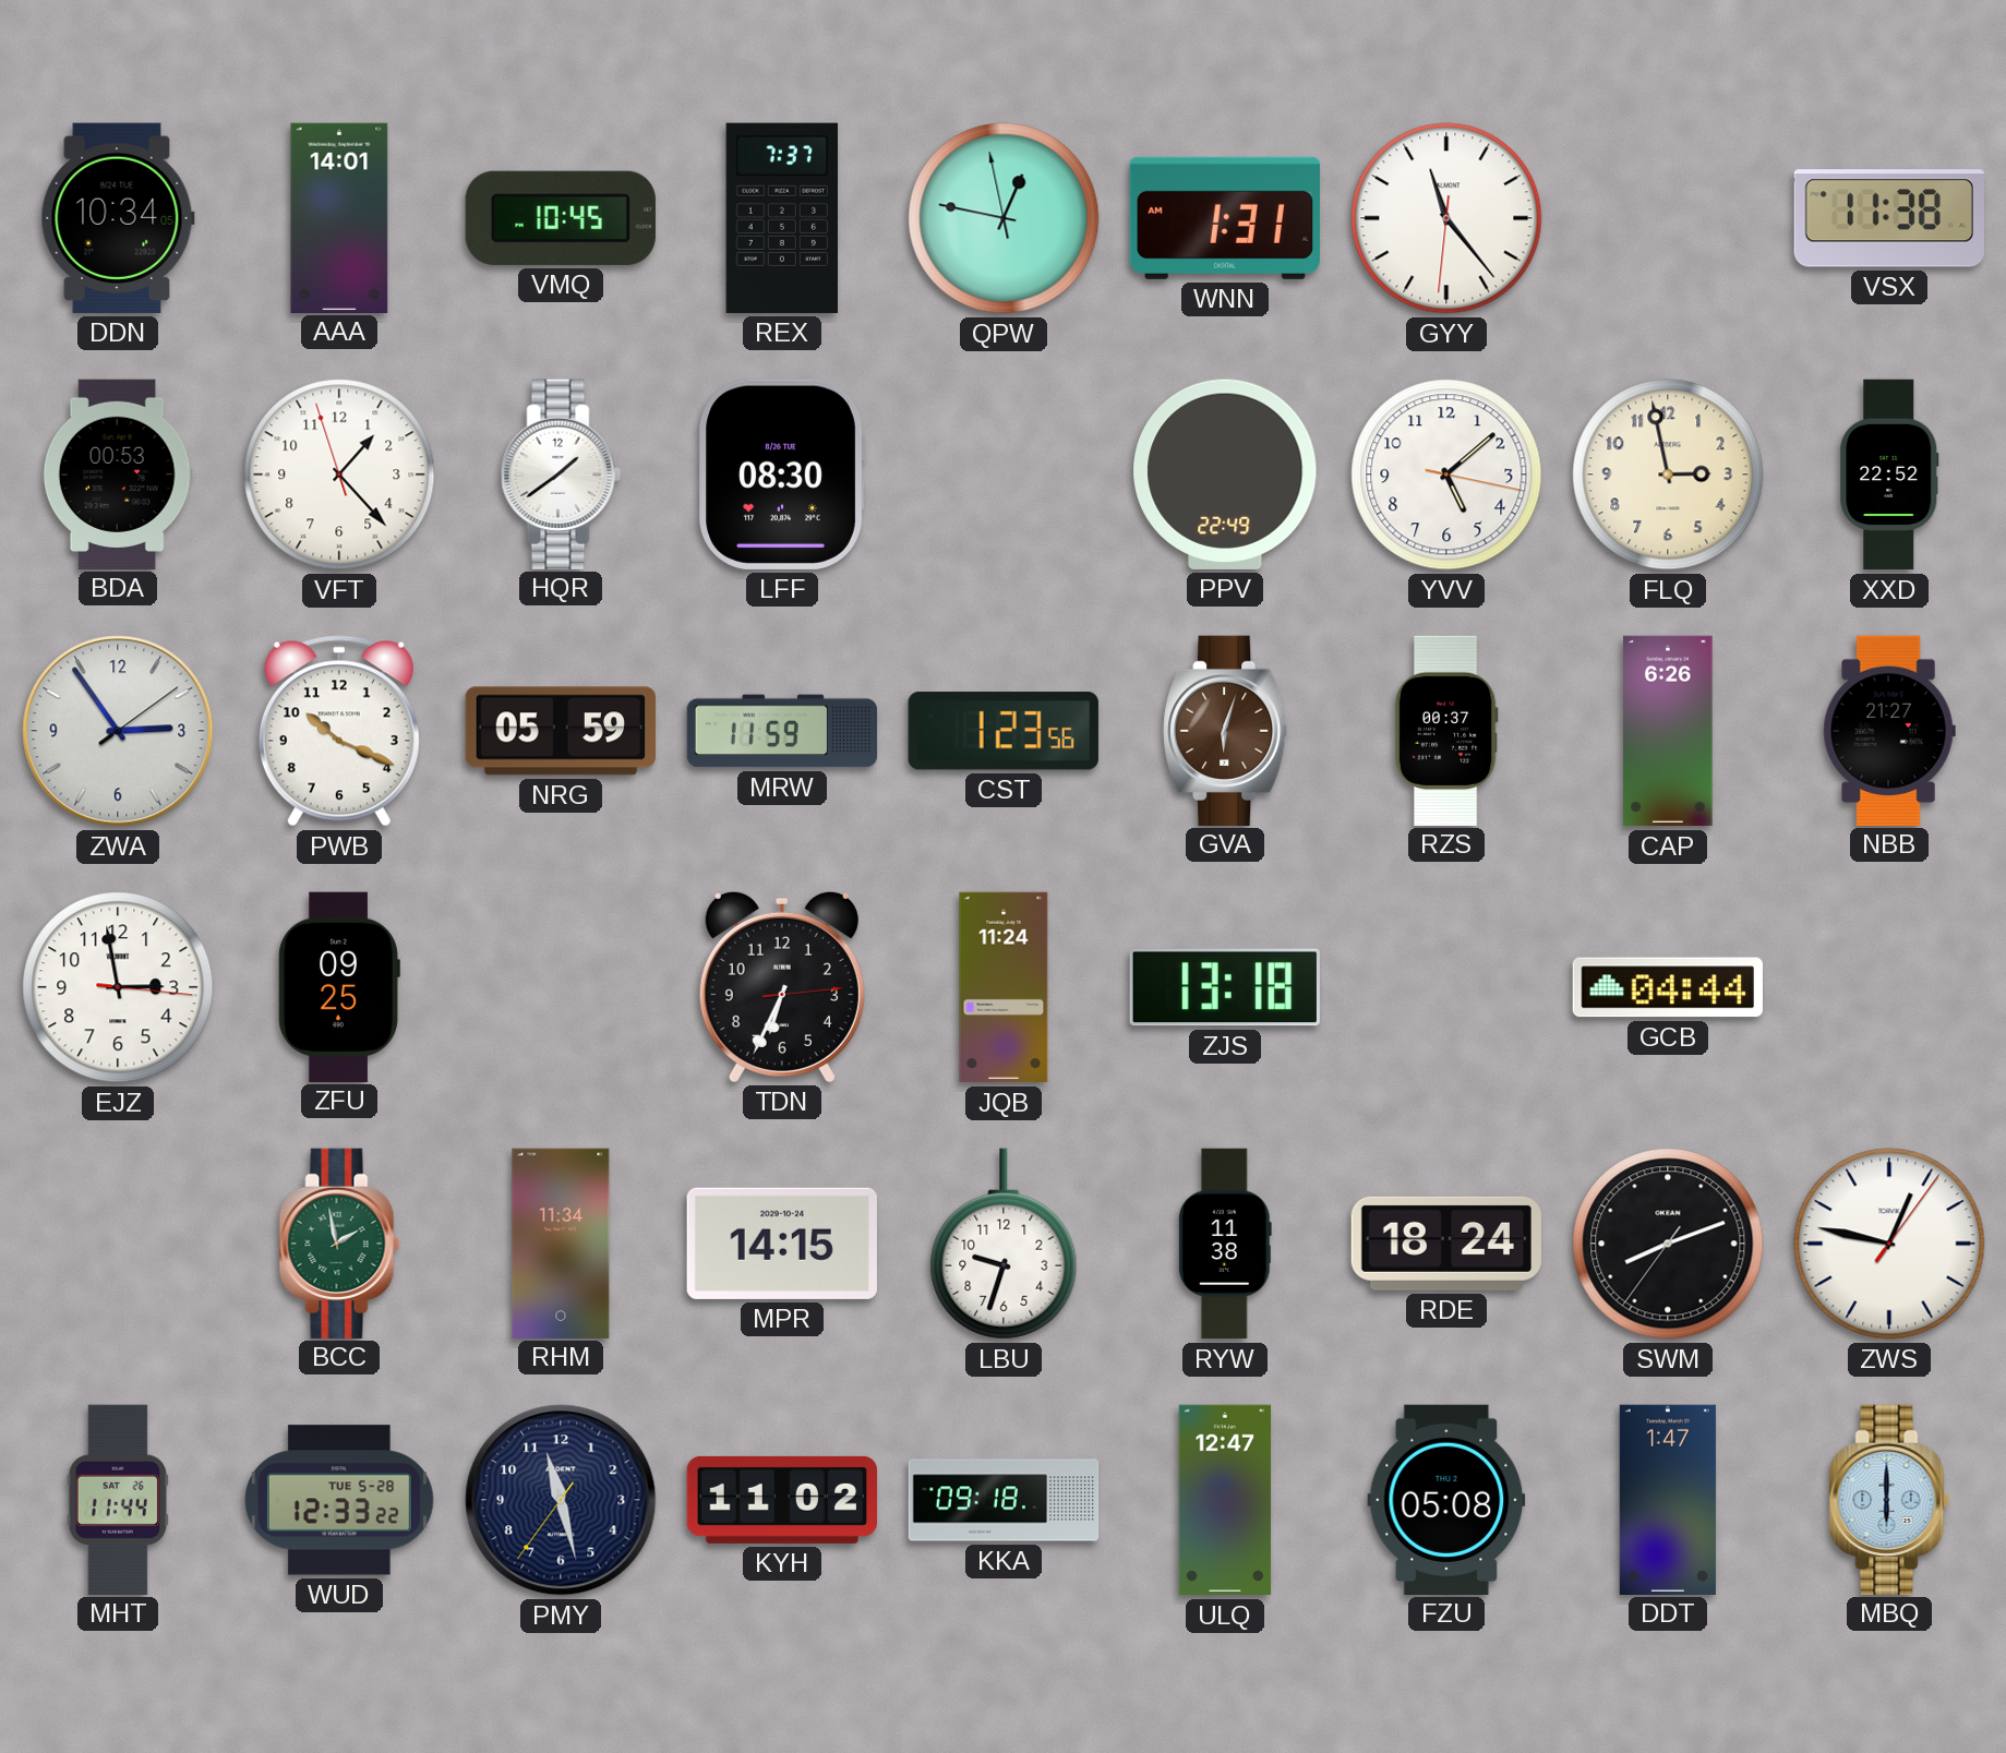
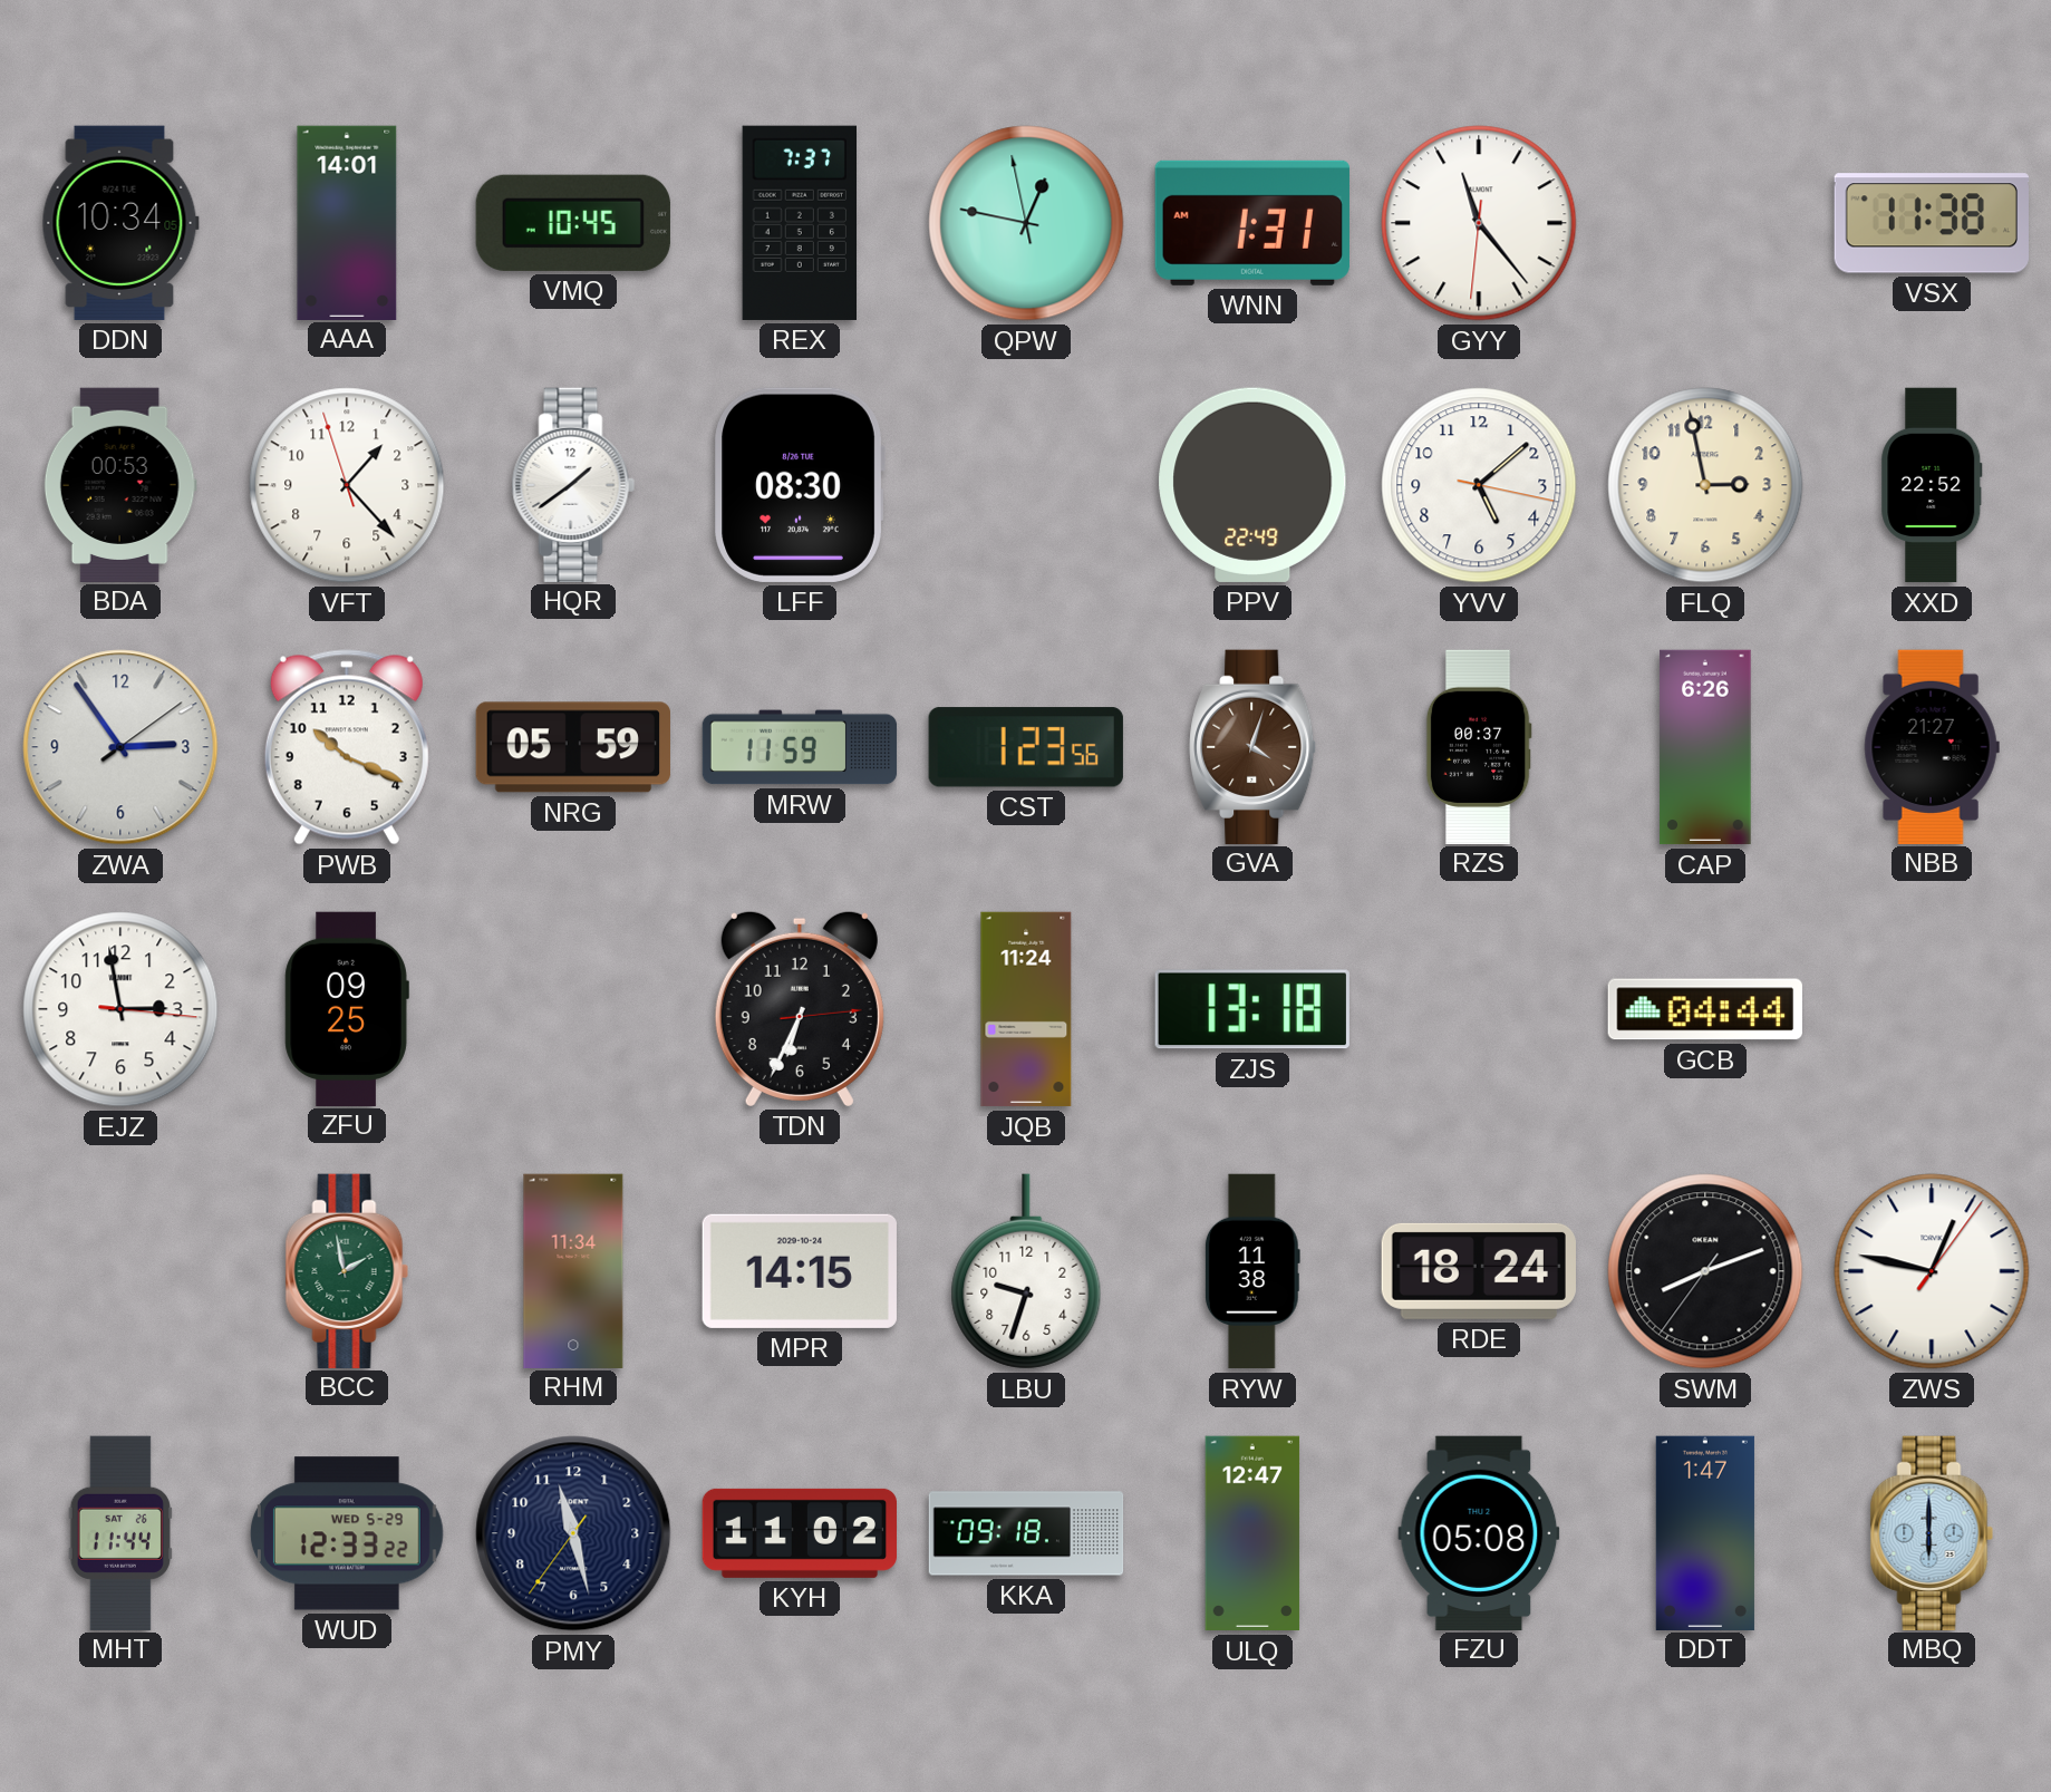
GVA: 6:03 -> 4:03
WUD date: TUE 5-28 -> WED 5-29
